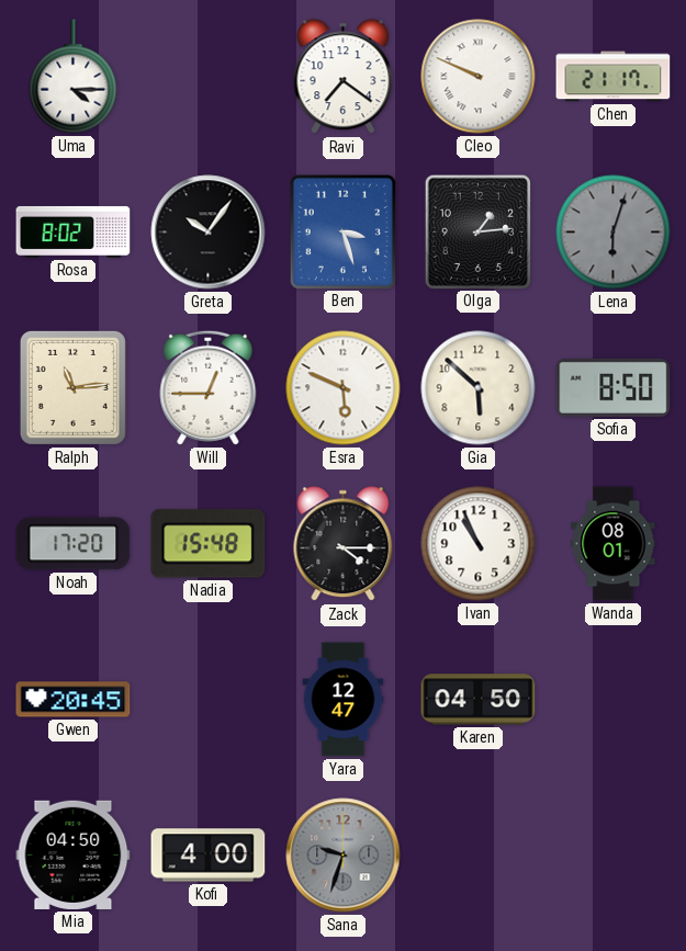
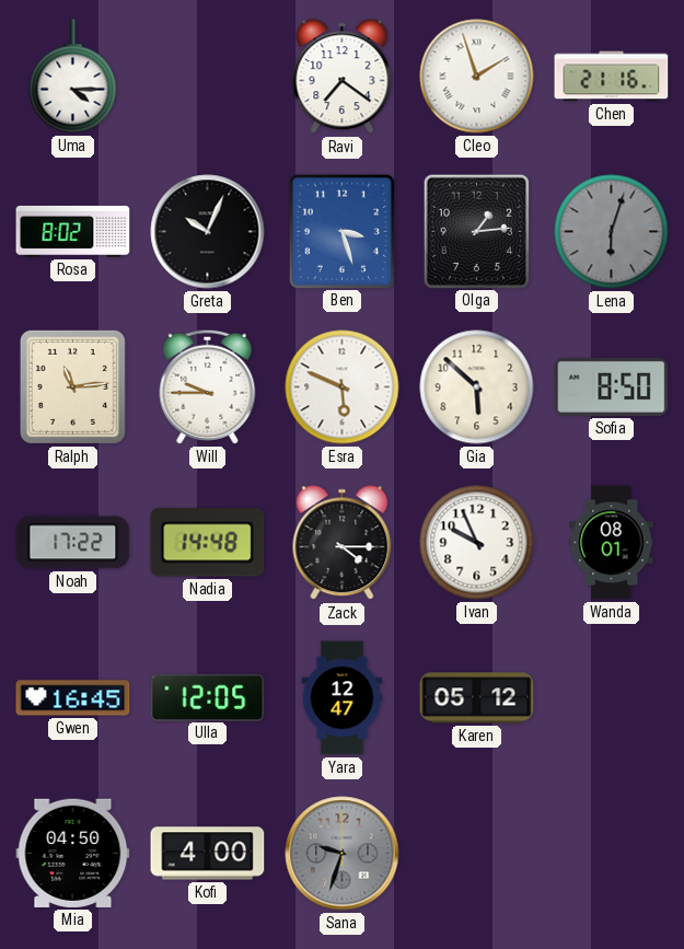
Cleo: 9:49 -> 1:57
Chen: 21:17 -> 21:16
Greta: 10:06 -> 10:04
Will: 12:45 -> 9:45
Noah: 17:20 -> 17:22
Nadia: 15:48 -> 14:48
Ivan: 10:56 -> 9:56
Gwen: 20:45 -> 16:45
Ulla: none -> 12:05
Karen: 04:50 -> 05:12
